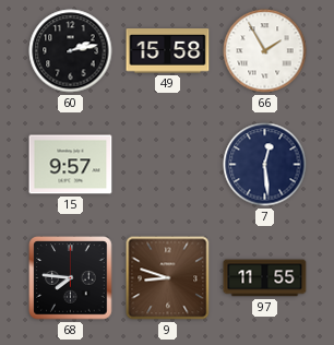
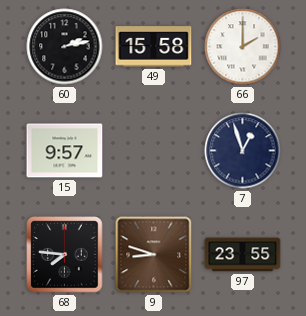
66: 1:55 -> 2:00
7: 12:29 -> 12:57
97: 11:55 -> 23:55
